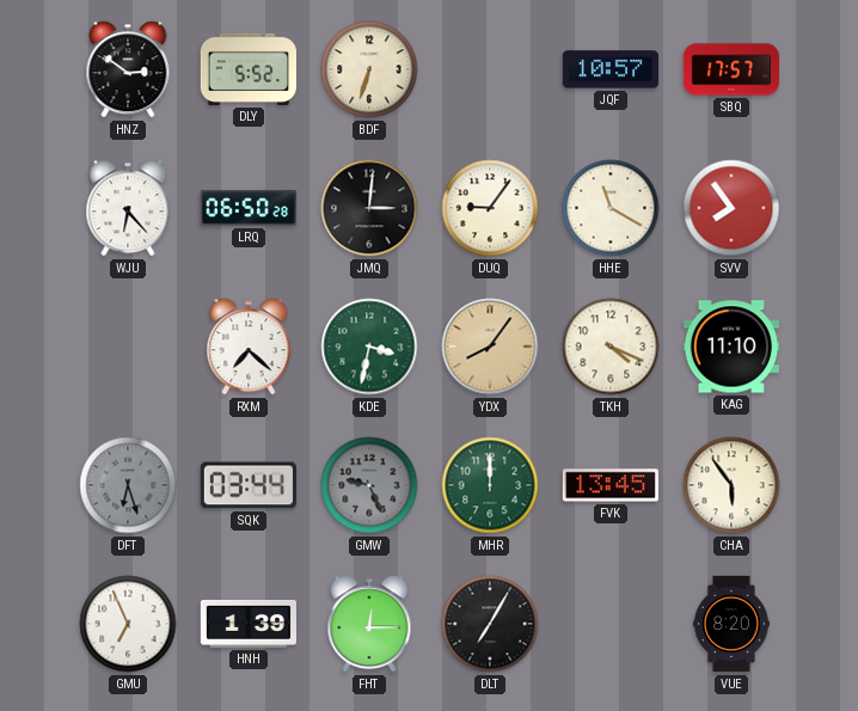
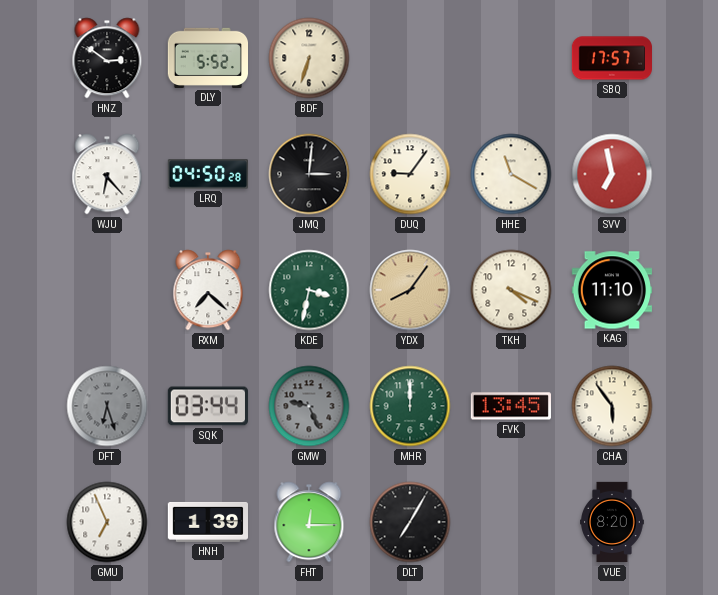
JQF: 10:57 -> none
LRQ: 06:50 -> 04:50
SVV: 7:54 -> 6:58
